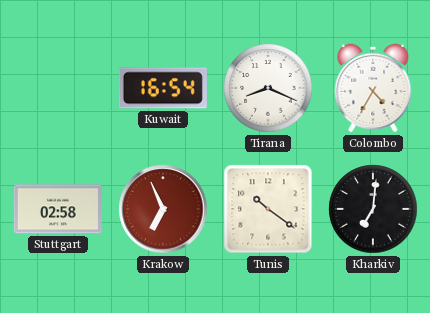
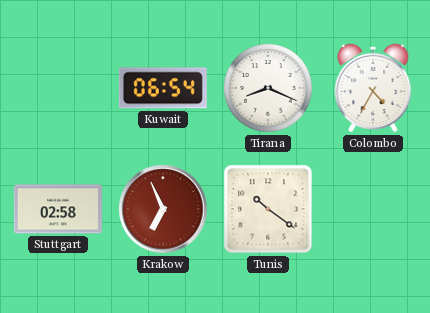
Kuwait: 16:54 -> 06:54
Kharkiv: 7:01 -> none
